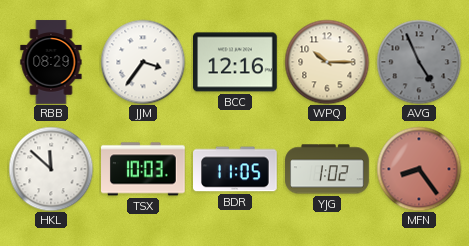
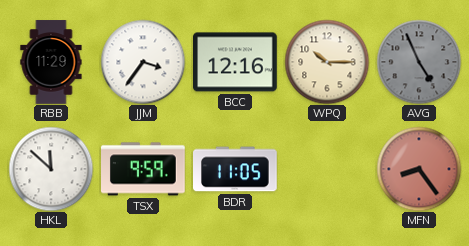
RBB: 08:29 -> 11:29
TSX: 10:03 -> 9:59
YJG: 1:02 -> none
